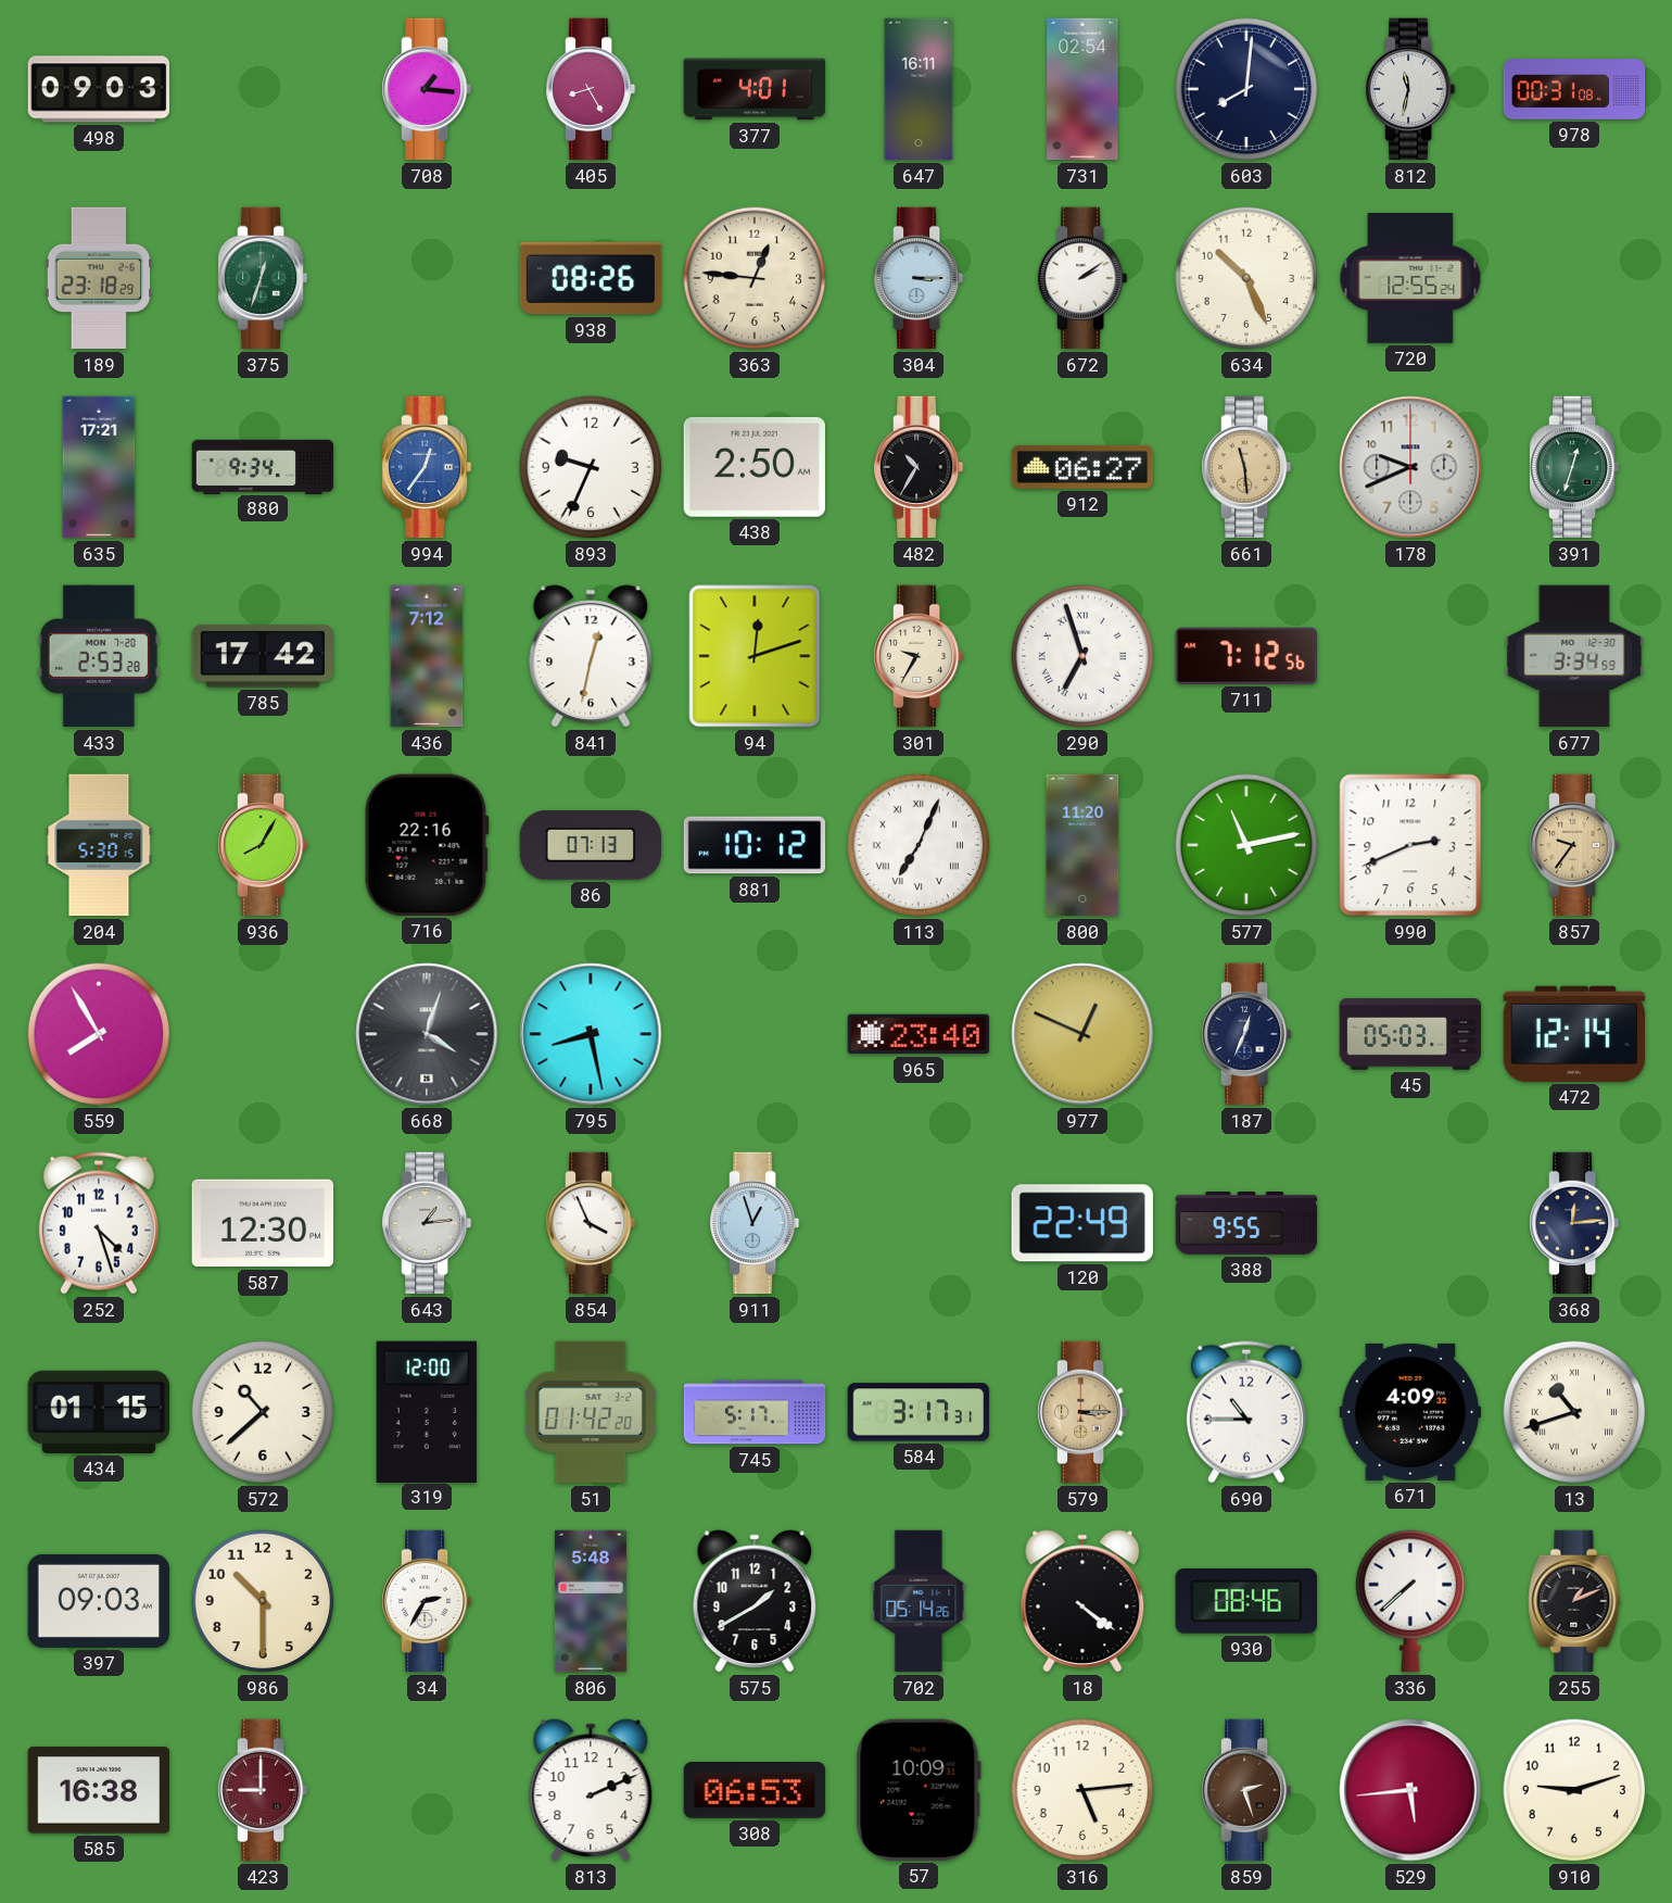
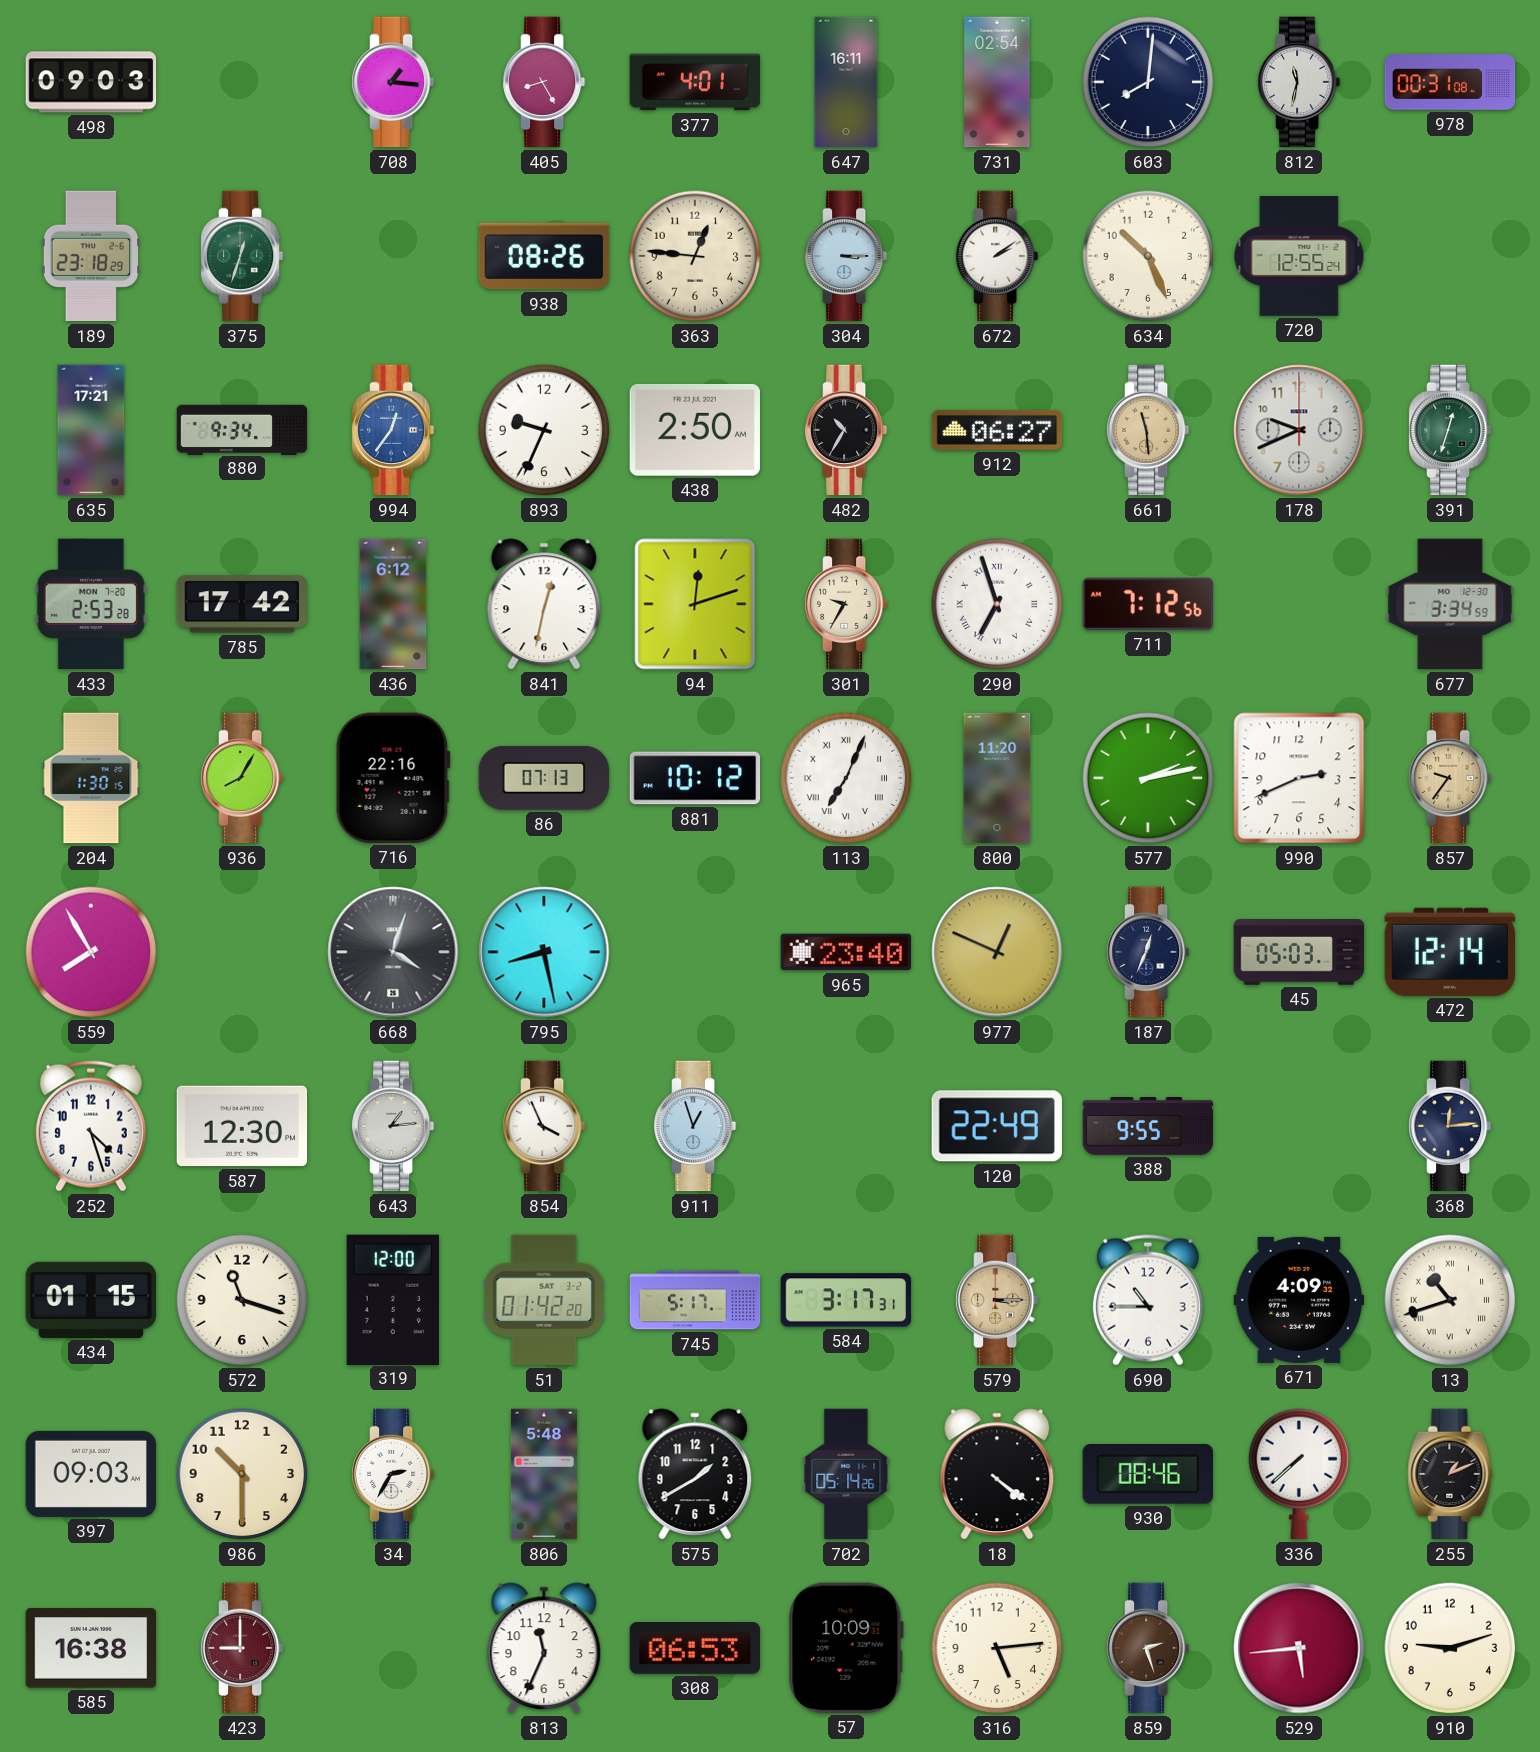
436: 7:12 -> 6:12
204: 5:30 -> 1:30
577: 11:13 -> 2:13
572: 10:38 -> 11:18
813: 2:11 -> 11:34
